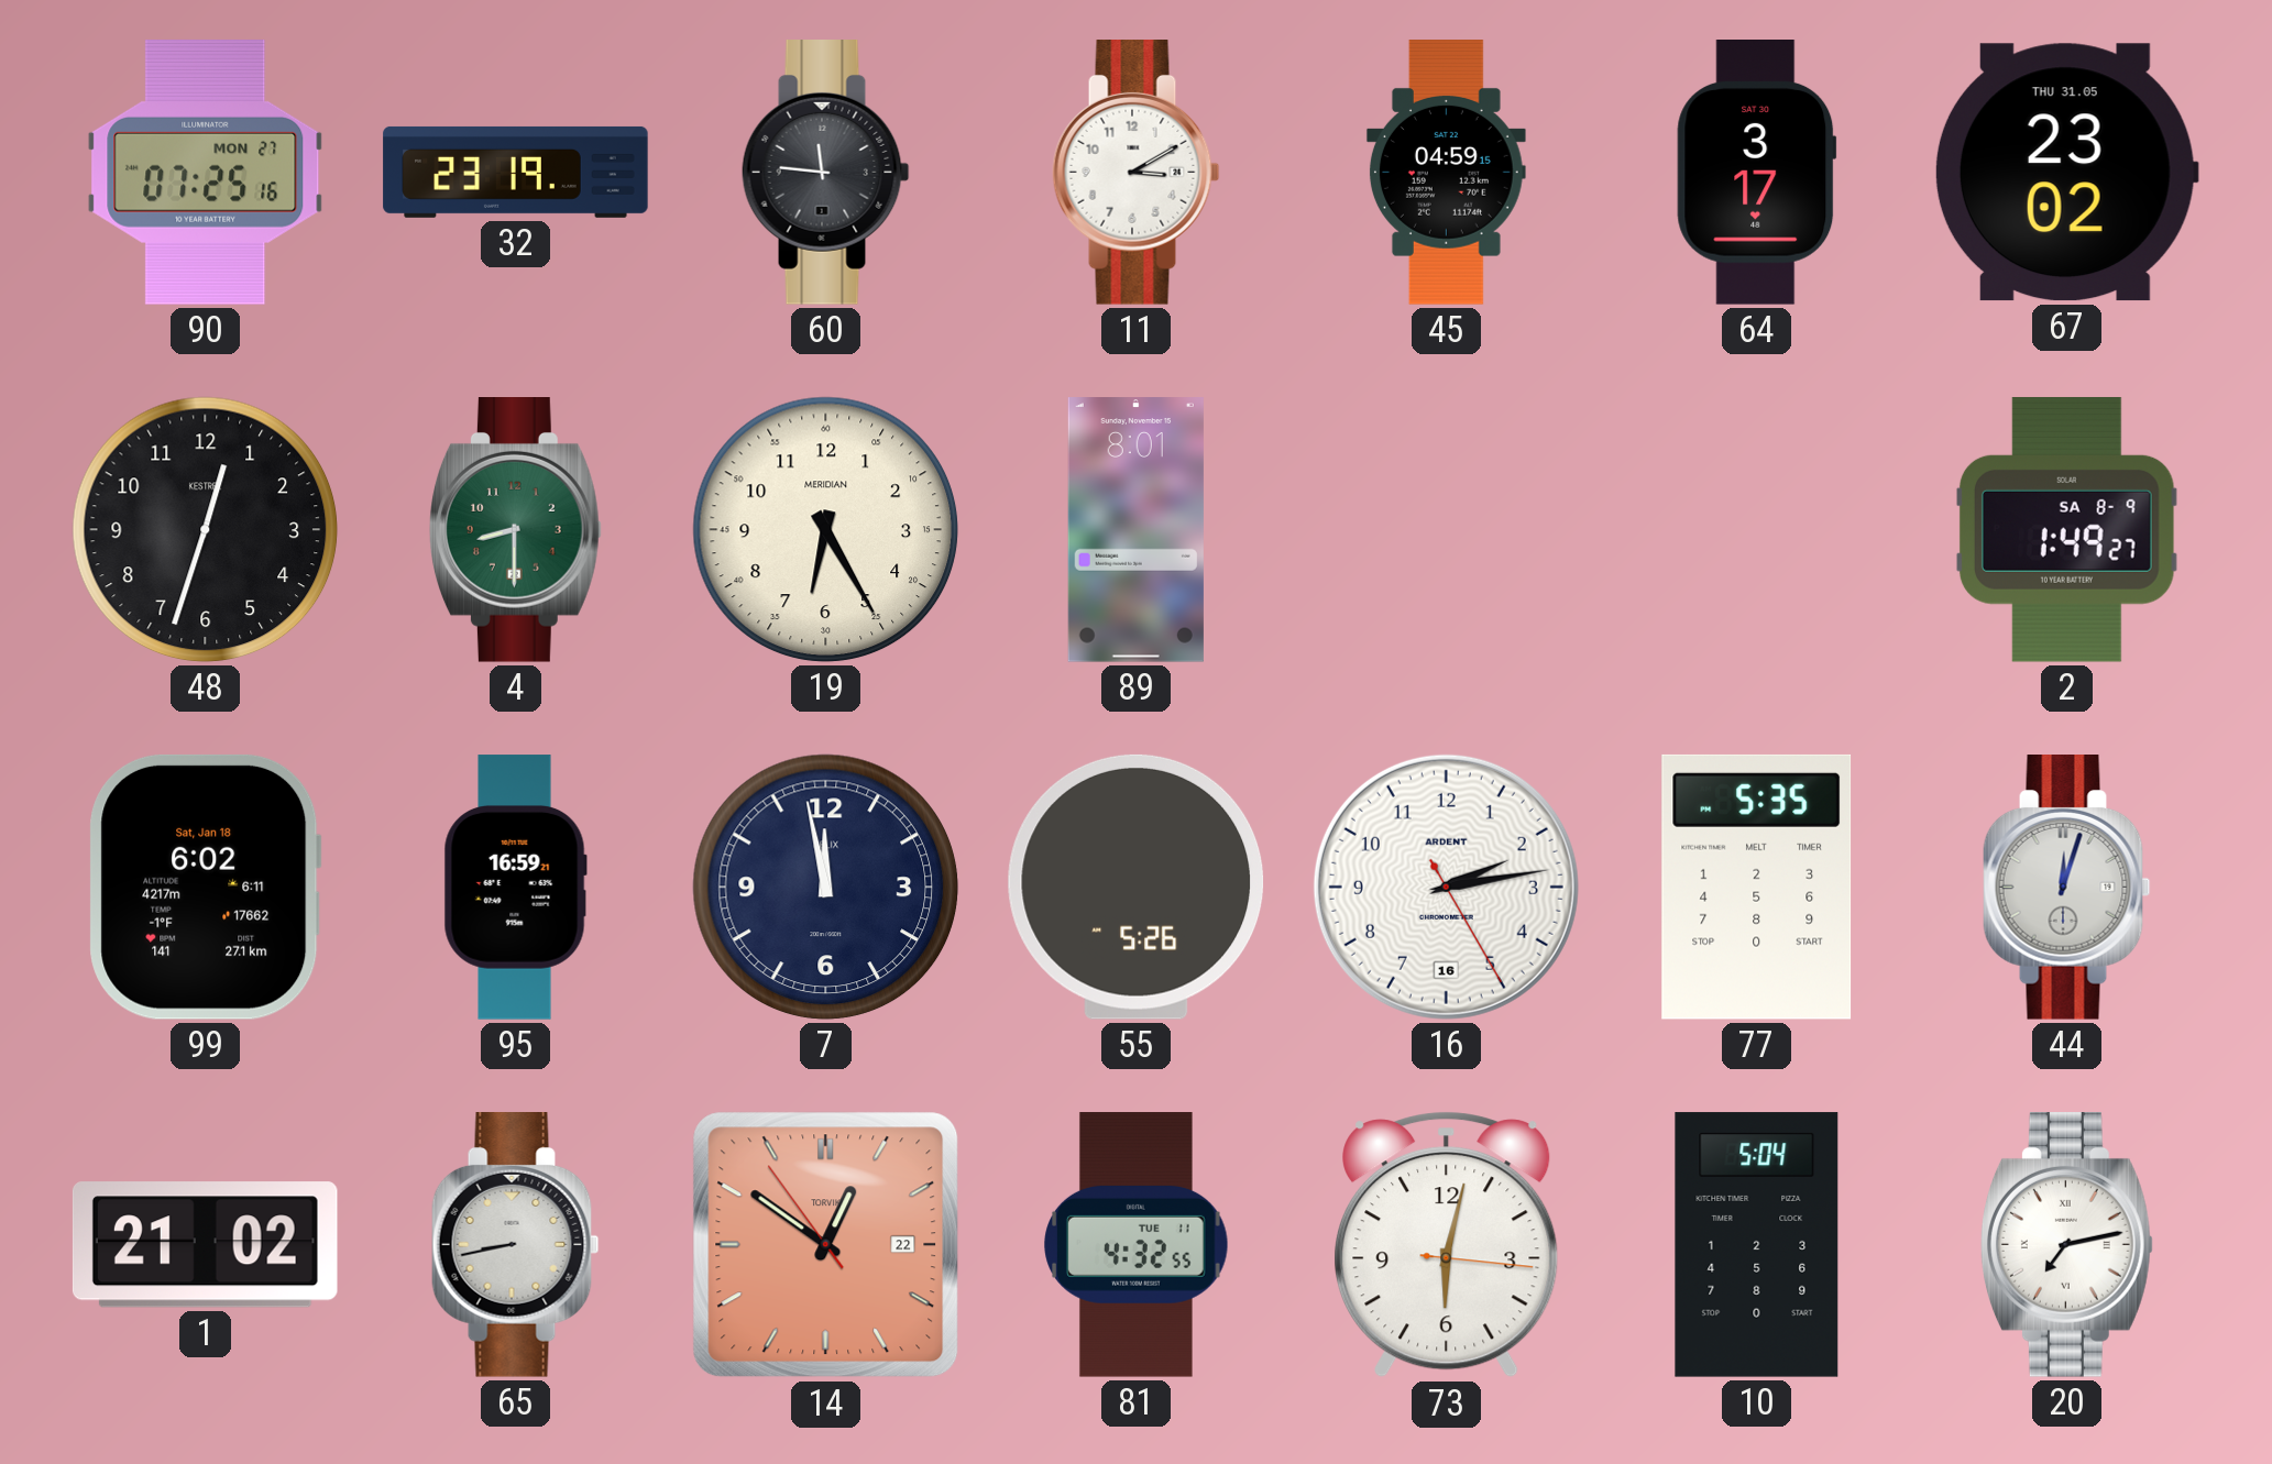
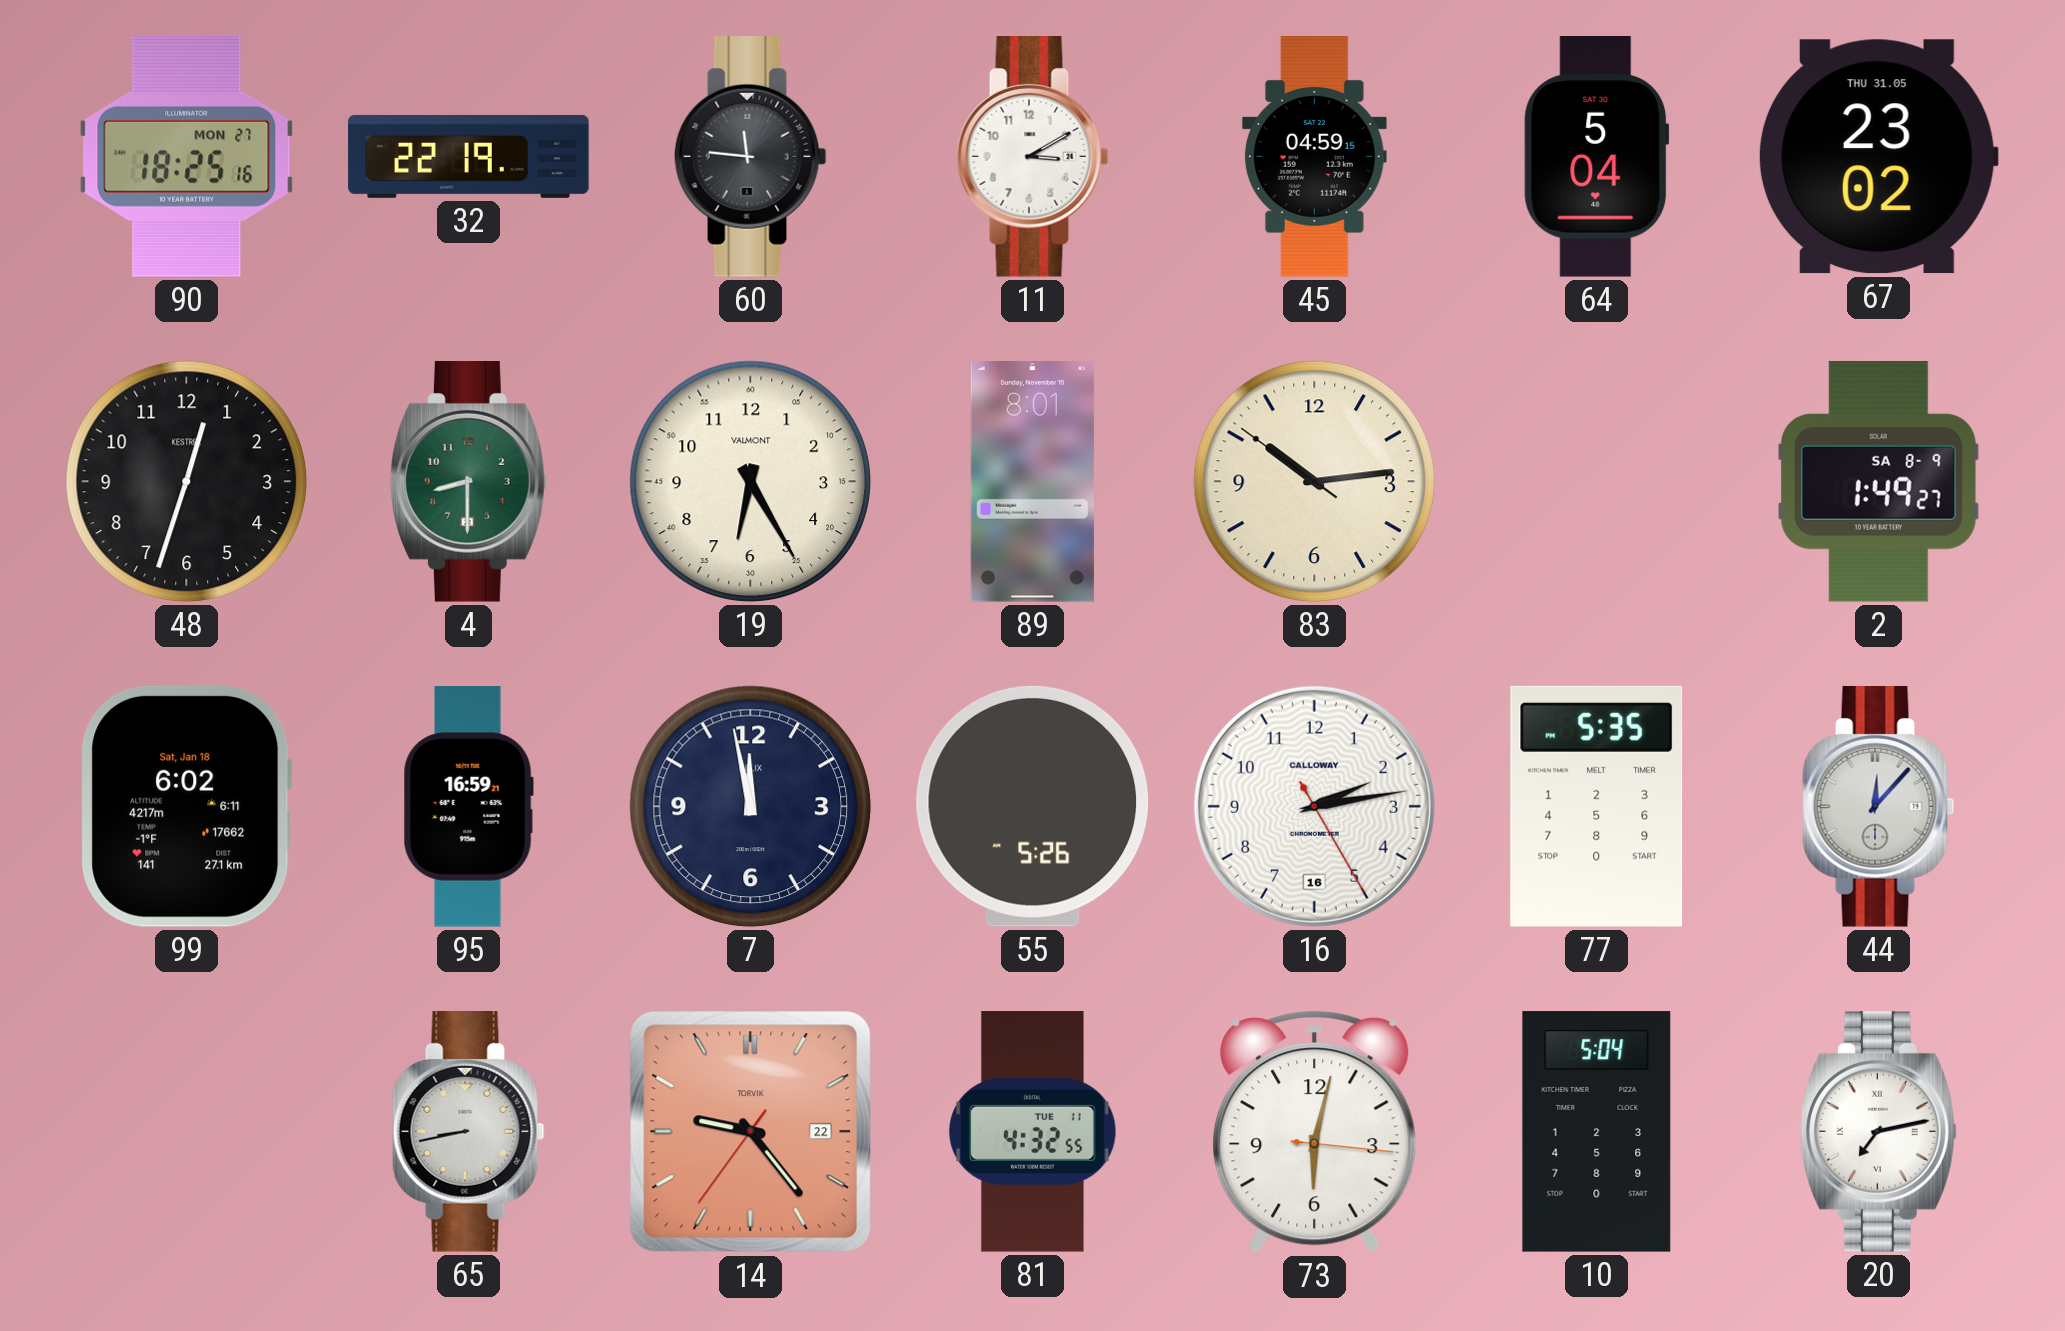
90: 07:25 -> 18:25
32: 23:19 -> 22:19
64: 3:17 -> 5:04
19 brand: MERIDIAN -> VALMONT
83: none -> 10:13
16 brand: ARDENT -> CALLOWAY
44: 12:03 -> 12:07
1: 21:02 -> none
14: 12:50 -> 9:23
